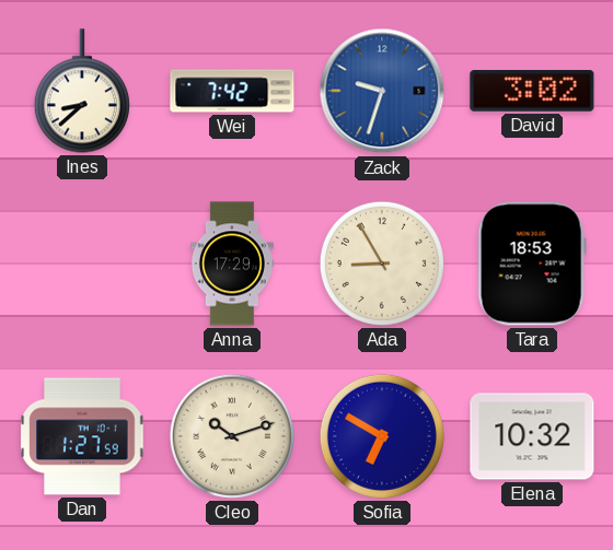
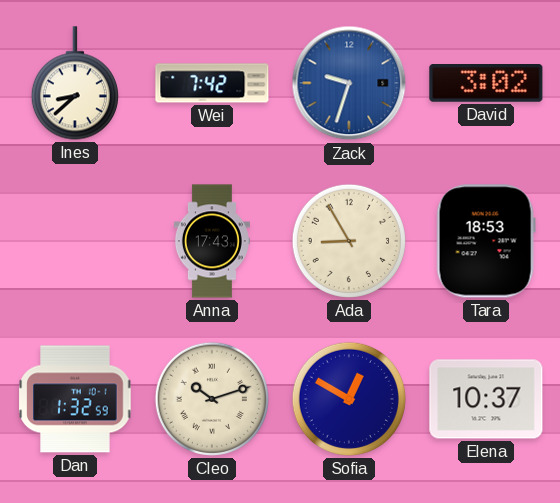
Anna: 17:29 -> 17:43
Dan: 1:27 -> 1:32
Sofia: 6:50 -> 12:50
Elena: 10:32 -> 10:37
